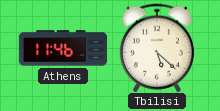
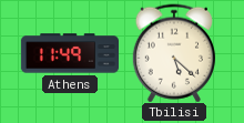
Athens: 11:46 -> 11:49
